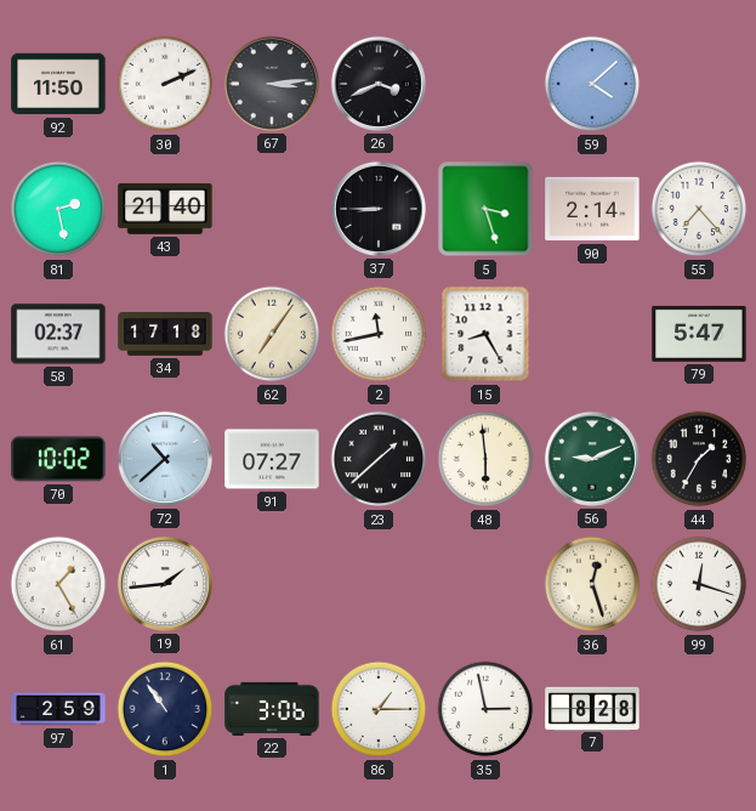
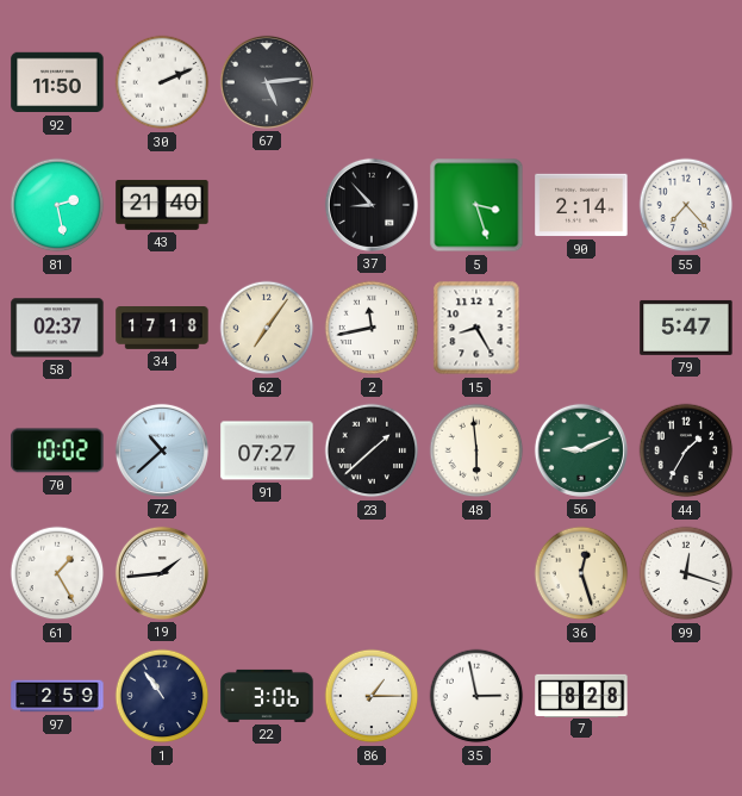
67: 3:14 -> 5:14
26: 3:41 -> none
59: 4:08 -> none
37: 8:45 -> 8:53
